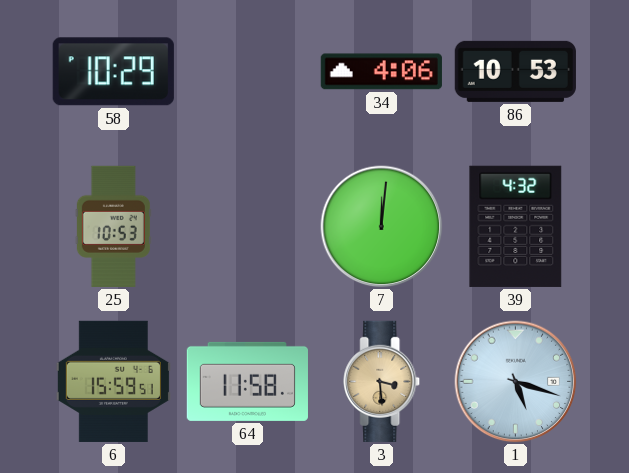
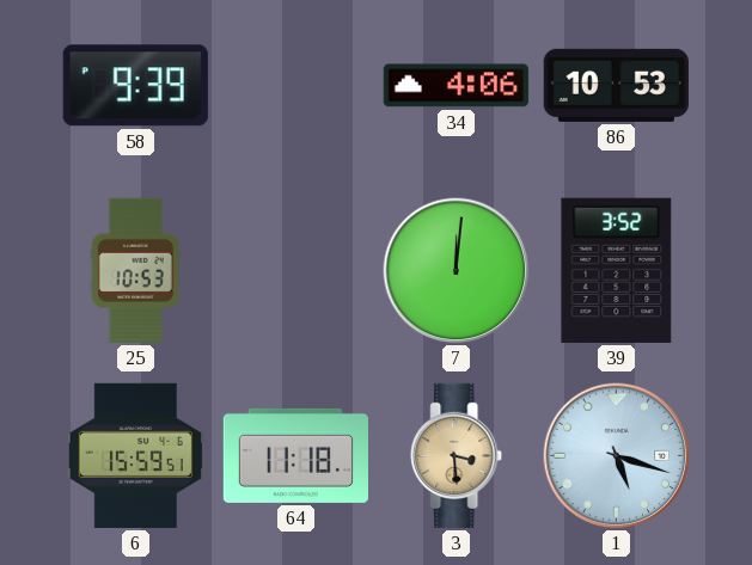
58: 10:29 -> 9:39
39: 4:32 -> 3:52
64: 11:58 -> 11:18
